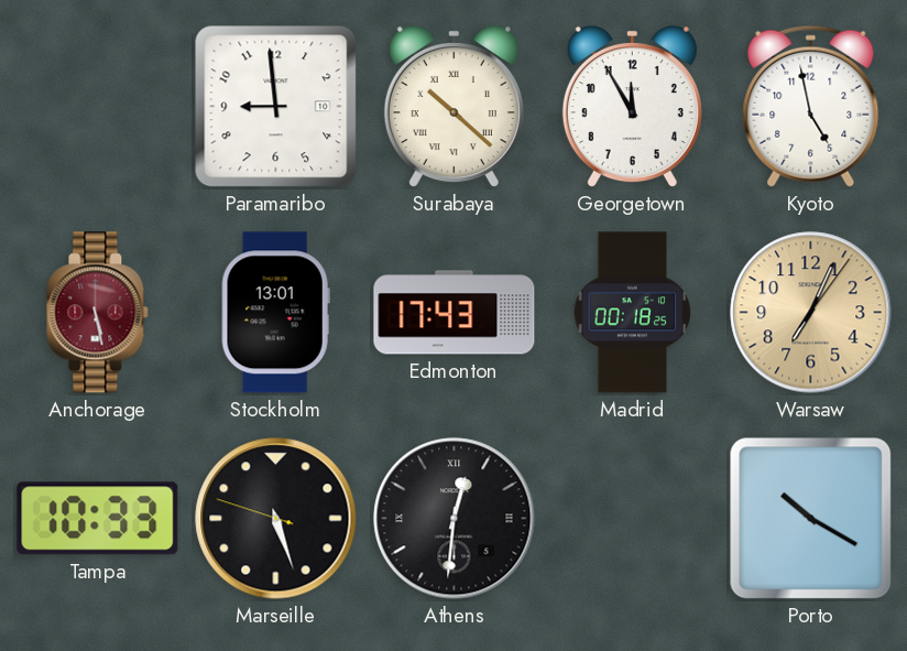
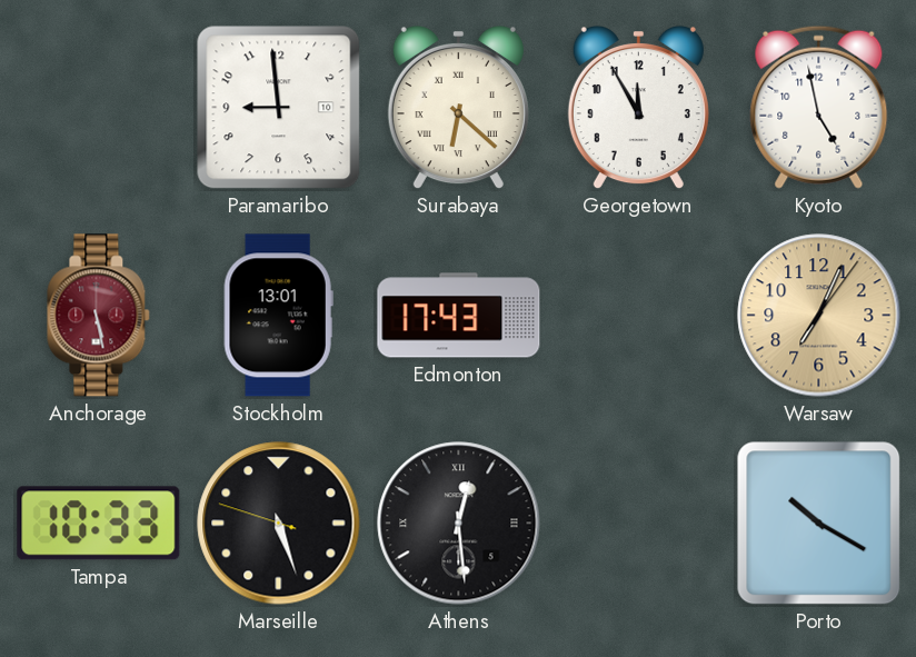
Surabaya: 10:22 -> 6:22
Madrid: 00:18 -> none
Athens: 12:31 -> 12:29
